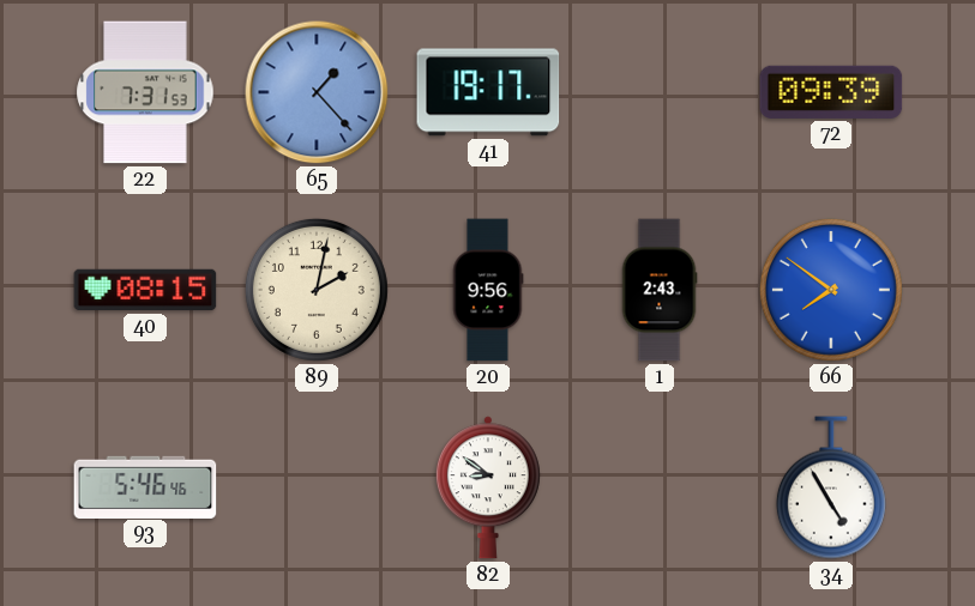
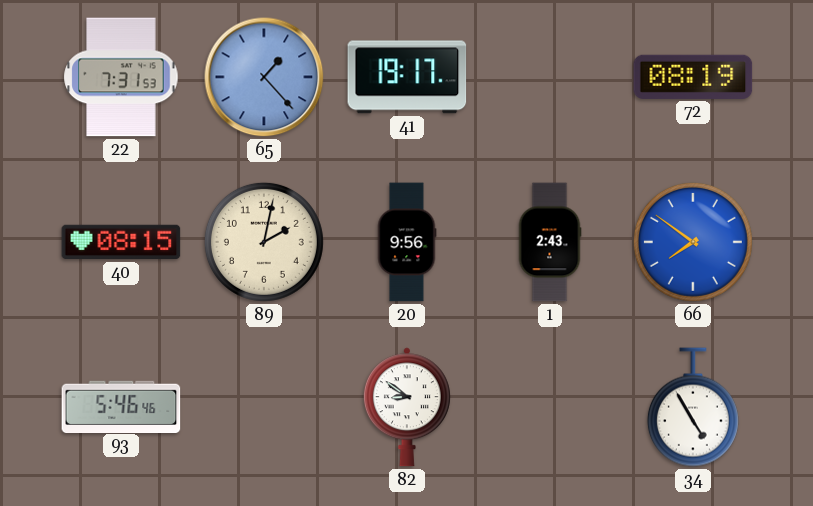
72: 09:39 -> 08:19
